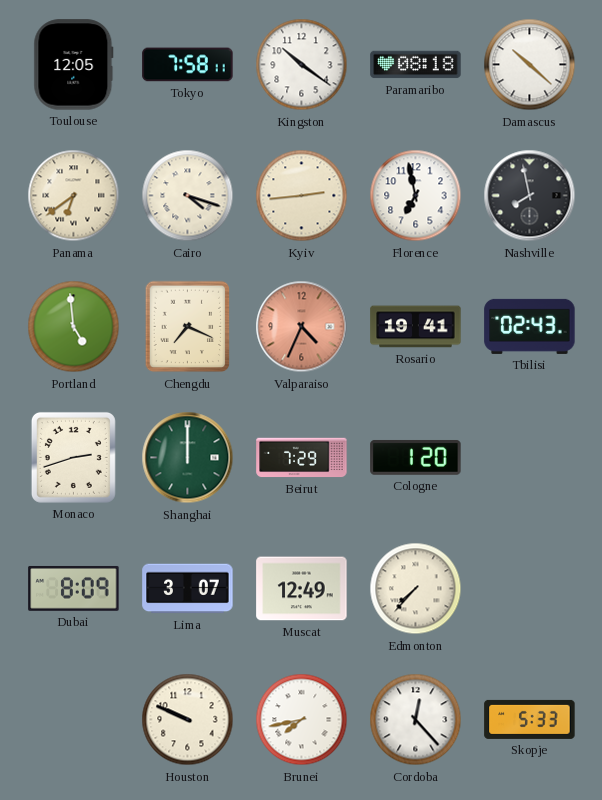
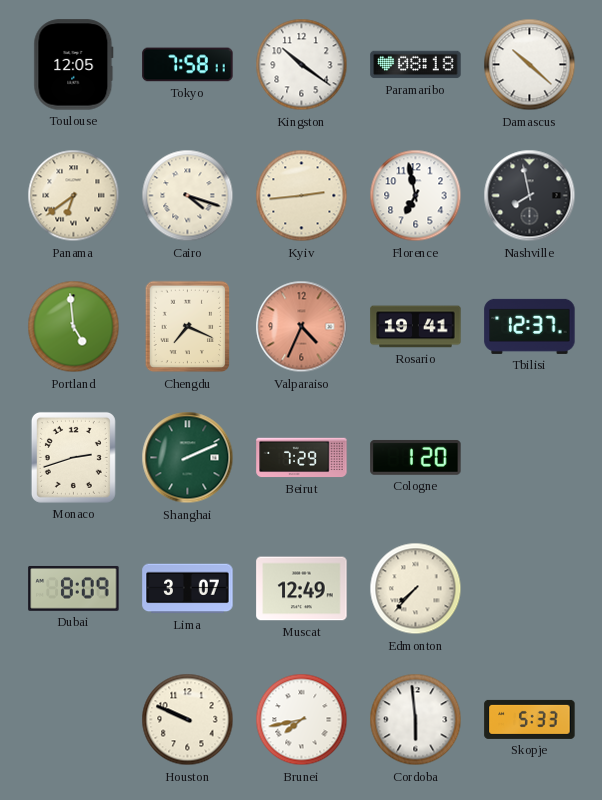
Tbilisi: 02:43 -> 12:37
Shanghai: 12:00 -> 2:11
Cordoba: 12:23 -> 5:59
